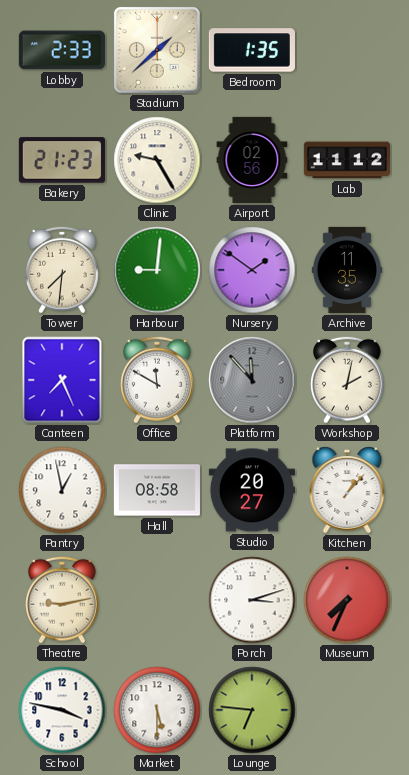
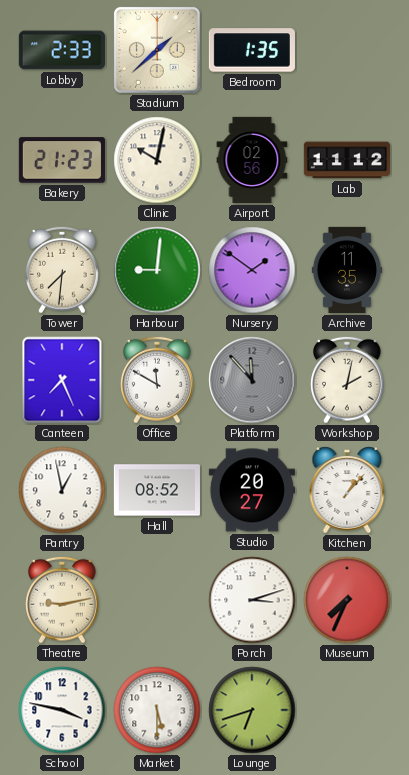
Clinic: 9:25 -> 10:02
Hall: 08:58 -> 08:52
Lounge: 6:46 -> 6:42
